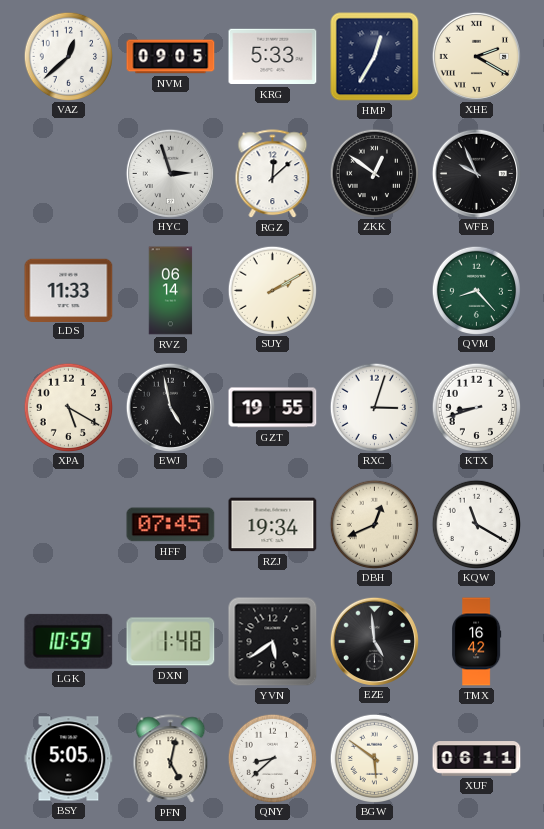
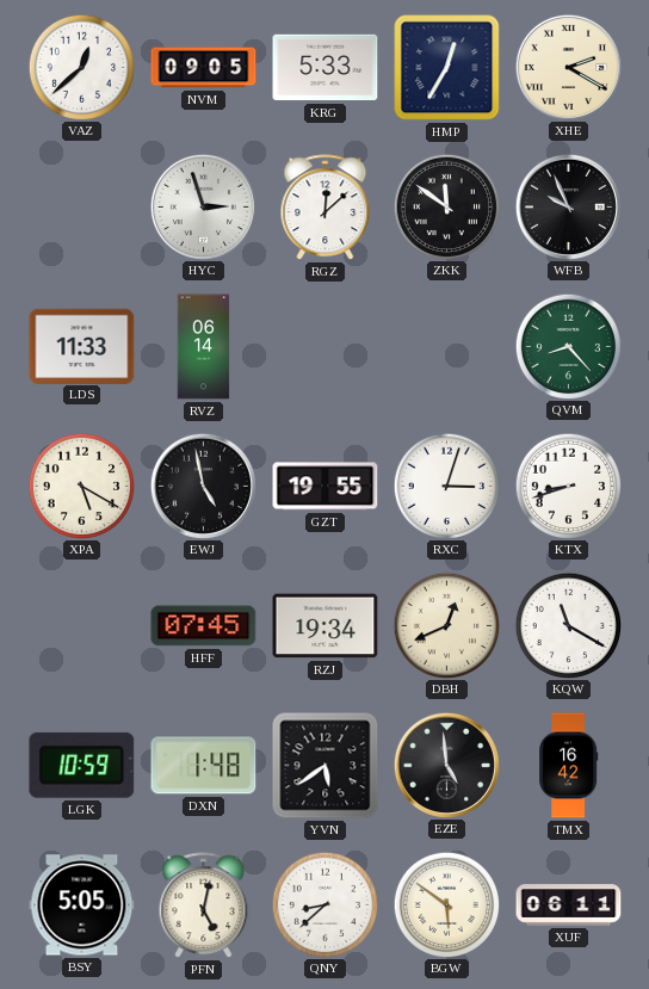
ZKK: 12:51 -> 11:51
SUY: 2:10 -> none
